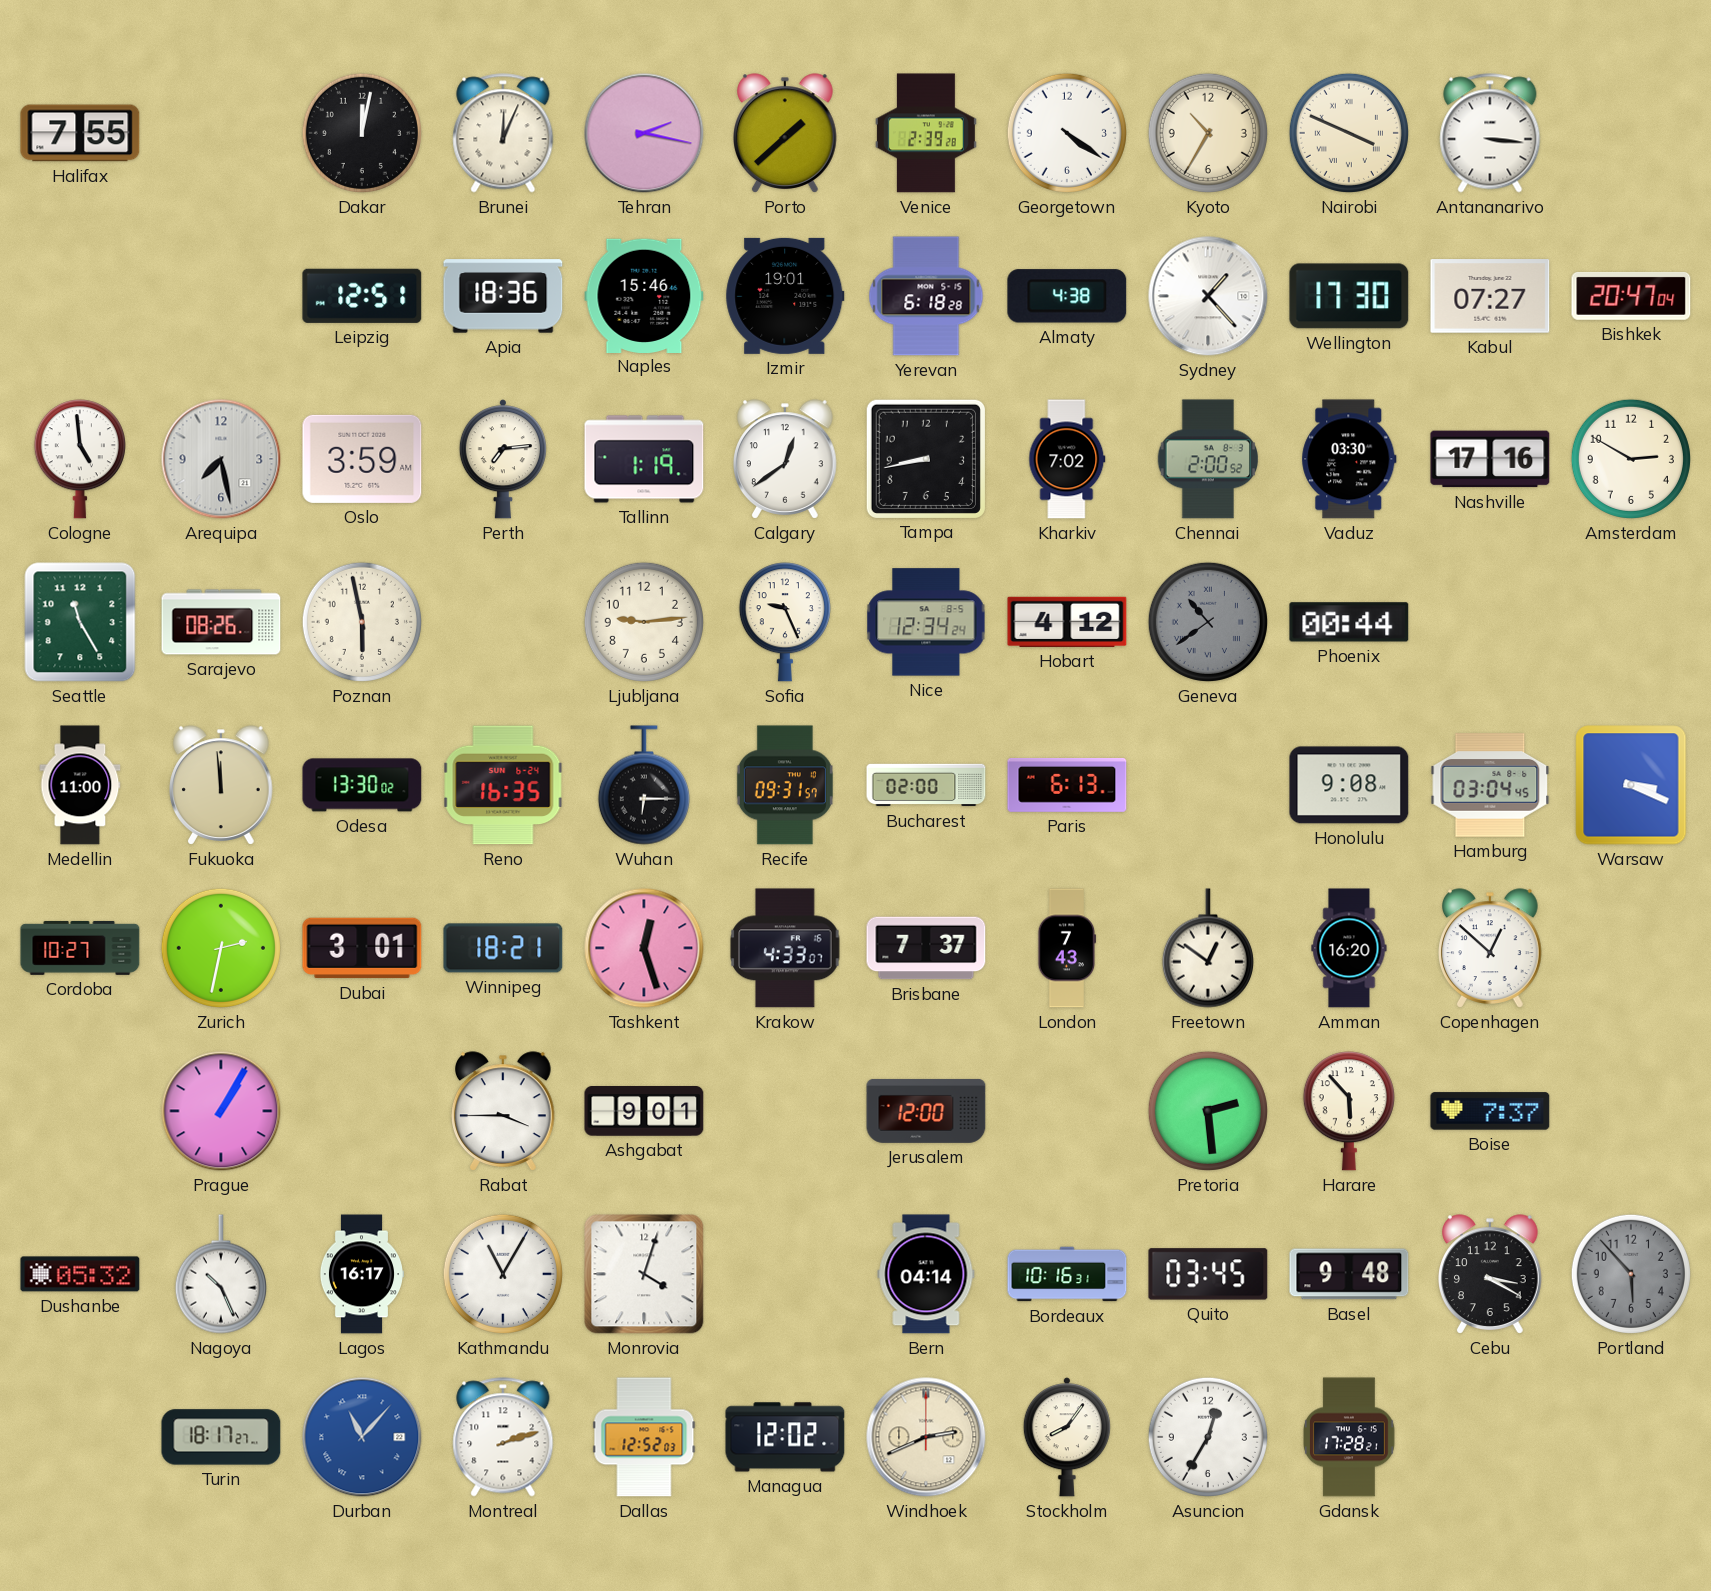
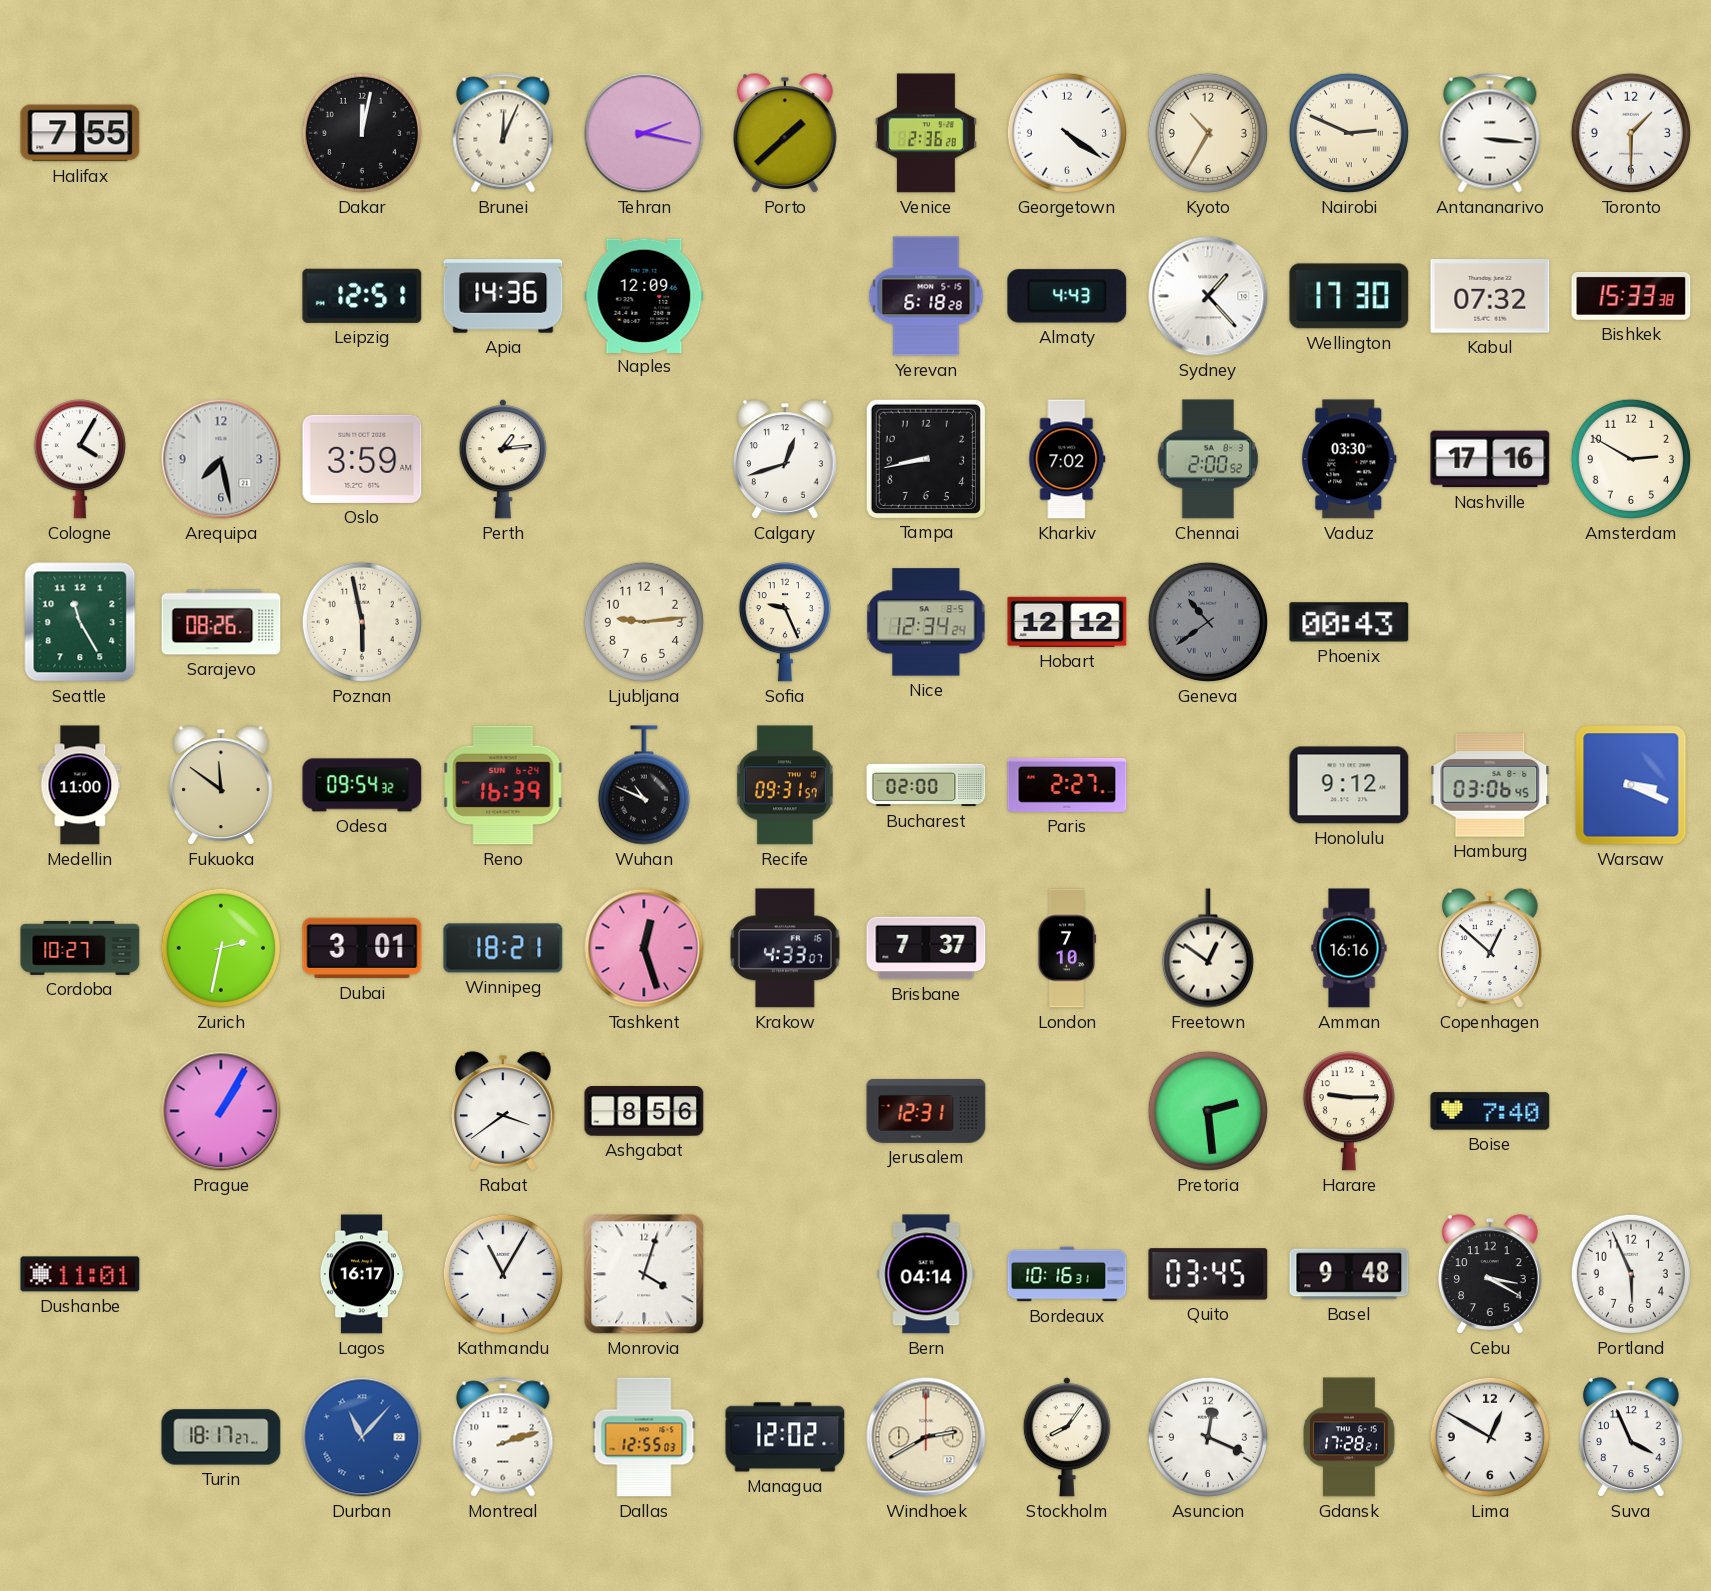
Venice: 2:39 -> 2:36
Nairobi: 3:49 -> 2:49
Toronto: none -> 1:30
Apia: 18:36 -> 14:36
Naples: 15:46 -> 12:09
Izmir: 19:01 -> none
Almaty: 4:38 -> 4:43
Kabul: 07:27 -> 07:32
Bishkek: 20:47 -> 15:33
Cologne: 4:59 -> 4:05
Perth: 7:14 -> 1:14
Tallinn: 1:19 -> none
Calgary: 12:39 -> 12:42
Hobart: 4:12 -> 12:12
Phoenix: 00:44 -> 00:43
Fukuoka: 11:59 -> 11:51
Odesa: 13:30 -> 09:54
Reno: 16:35 -> 16:39
Wuhan: 6:15 -> 10:49
Paris: 6:13 -> 2:27
Honolulu: 9:08 -> 9:12
Hamburg: 03:04 -> 03:06
London: 7:43 -> 7:10
Amman: 16:20 -> 16:16
Rabat: 3:45 -> 3:39
Ashgabat: 9:01 -> 8:56
Jerusalem: 12:00 -> 12:31
Harare: 5:53 -> 9:15
Boise: 7:37 -> 7:40
Dushanbe: 05:32 -> 11:01
Nagoya: 10:26 -> none
Portland: 5:53 -> 5:56
Portland dial: grey -> white
Dallas: 12:52 -> 12:55
Windhoek: 2:41 -> 2:40
Asuncion: 12:35 -> 12:19
Lima: none -> 12:50
Suva: none -> 3:56
